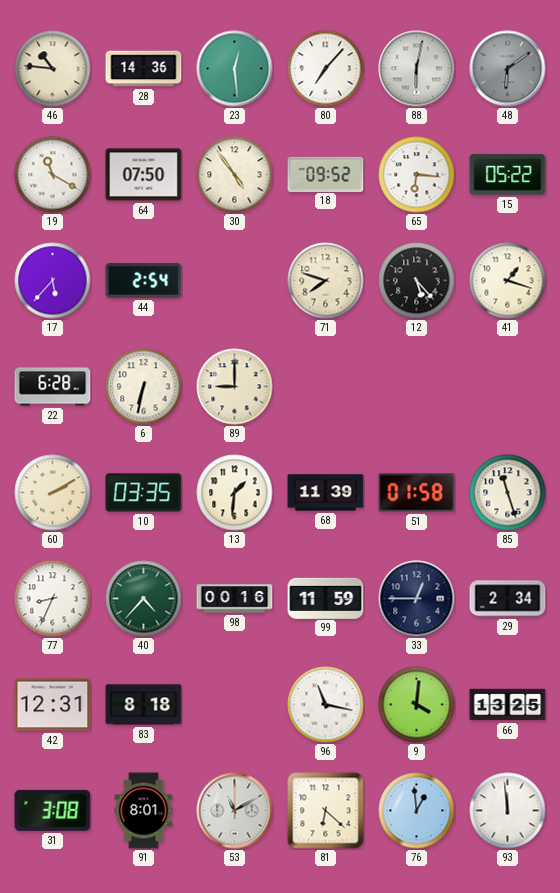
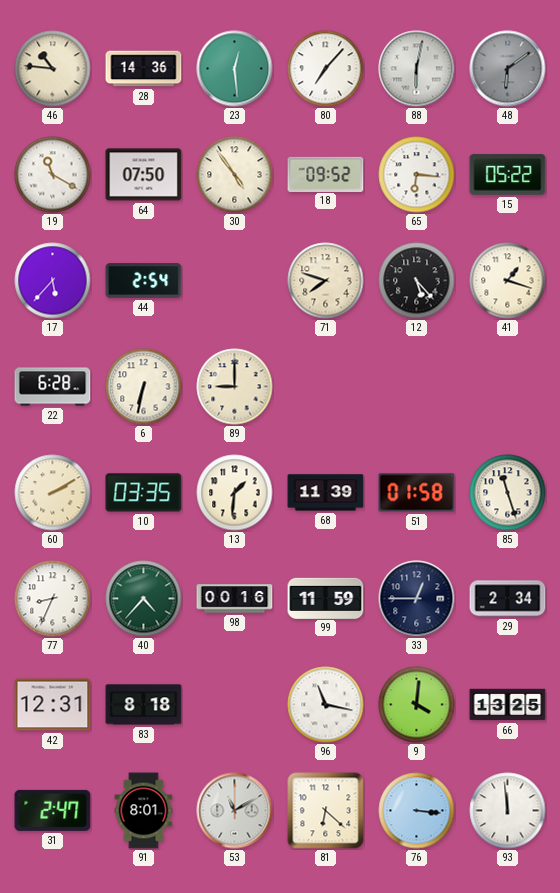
31: 3:08 -> 2:47
76: 12:59 -> 3:16
